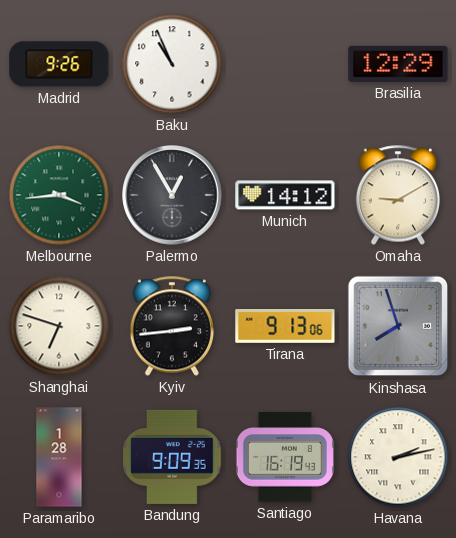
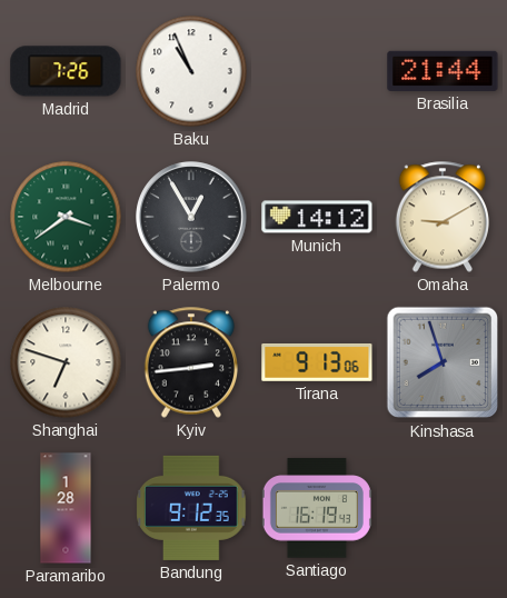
Madrid: 9:26 -> 7:26
Brasilia: 12:29 -> 21:44
Melbourne: 3:44 -> 3:39
Bandung: 9:09 -> 9:12
Havana: 2:13 -> none
